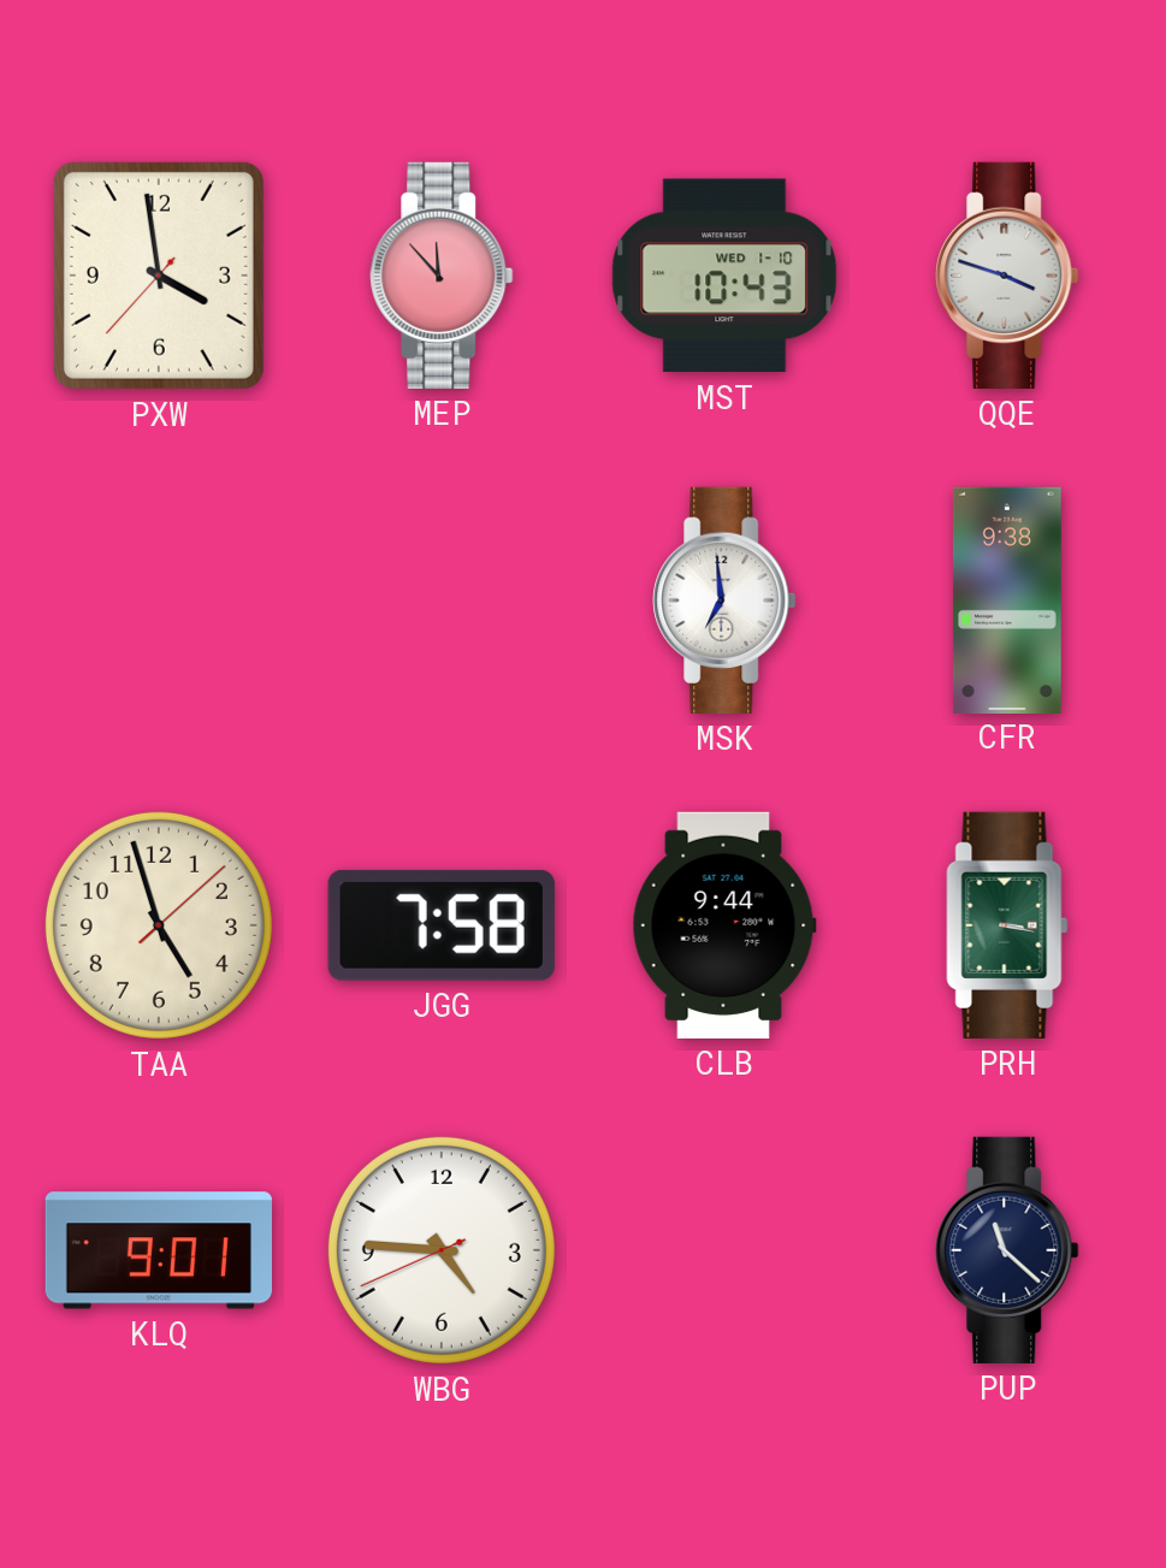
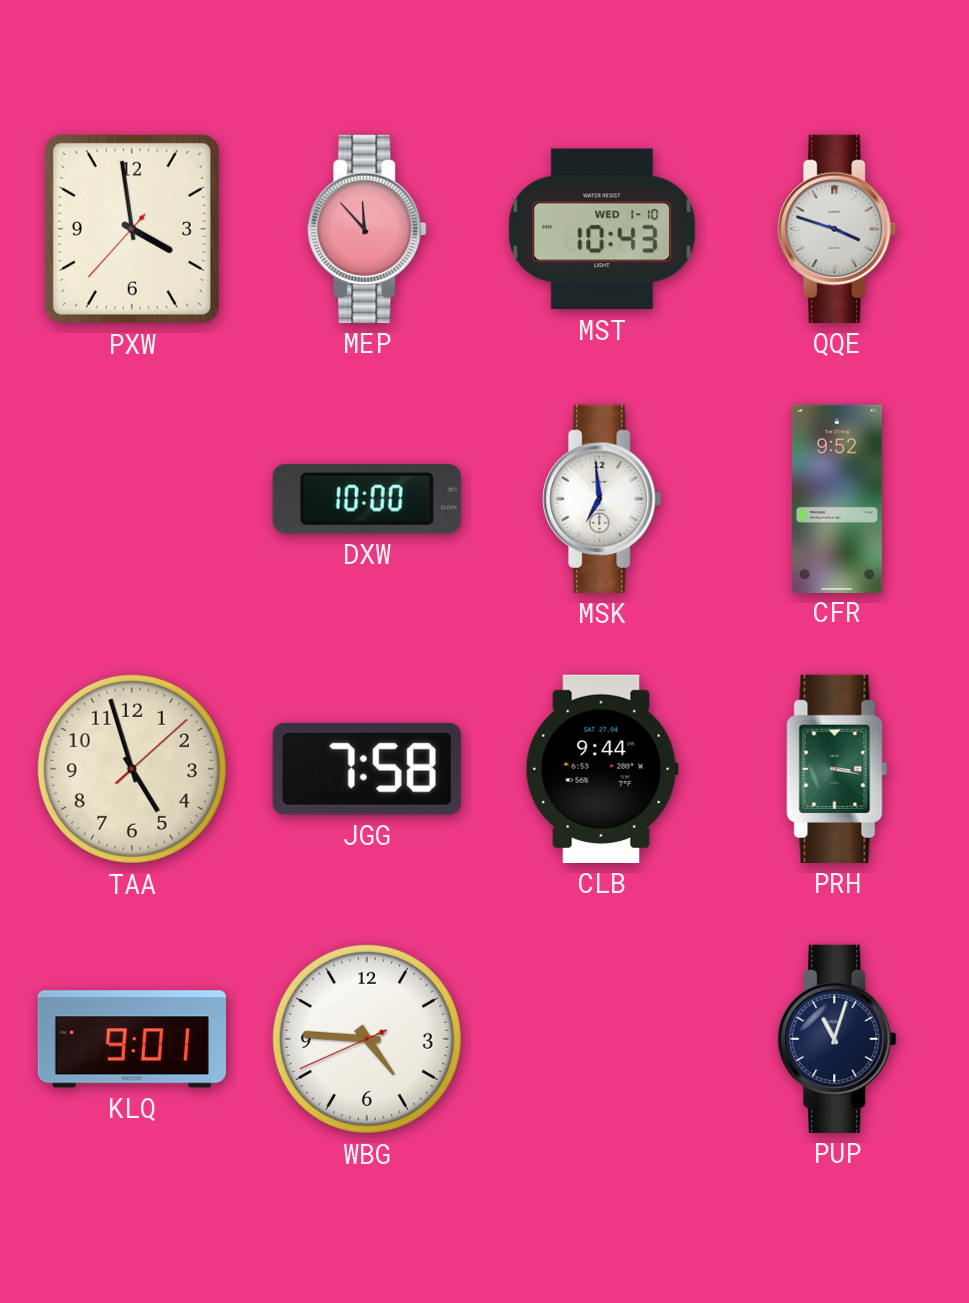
DXW: none -> 10:00
CFR: 9:38 -> 9:52
PUP: 11:22 -> 11:03
